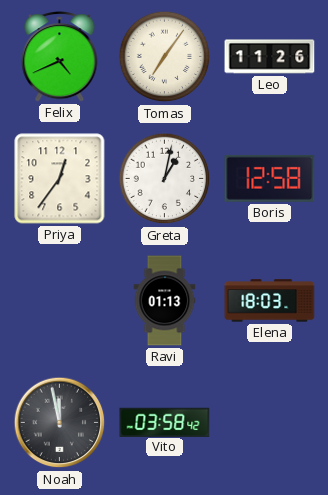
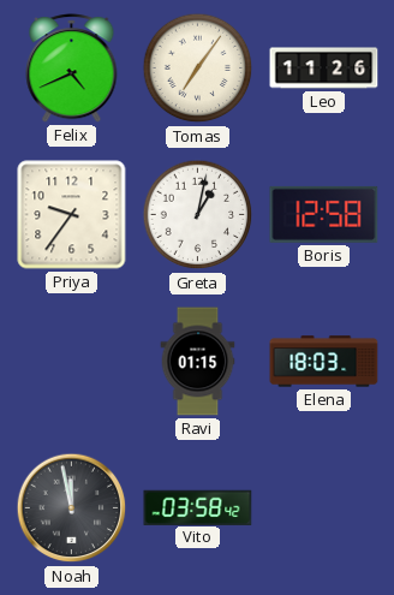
Priya: 12:36 -> 9:36
Ravi: 01:13 -> 01:15
